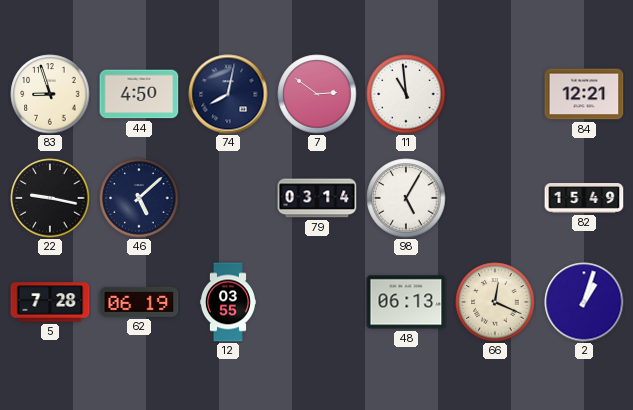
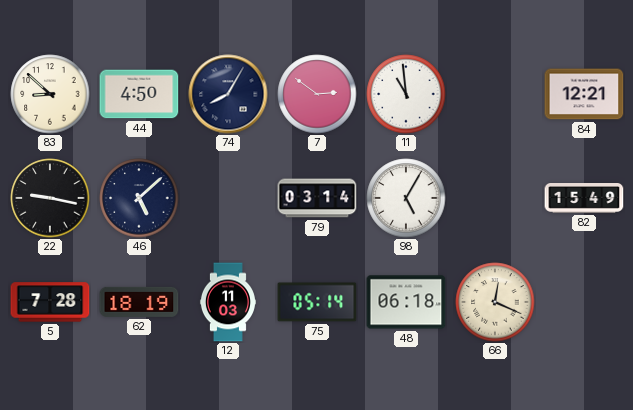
83: 8:57 -> 8:52
74: 8:02 -> 8:05
62: 06:19 -> 18:19
12: 03:55 -> 11:03
75: none -> 05:14
48: 06:13 -> 06:18
2: 1:03 -> none
